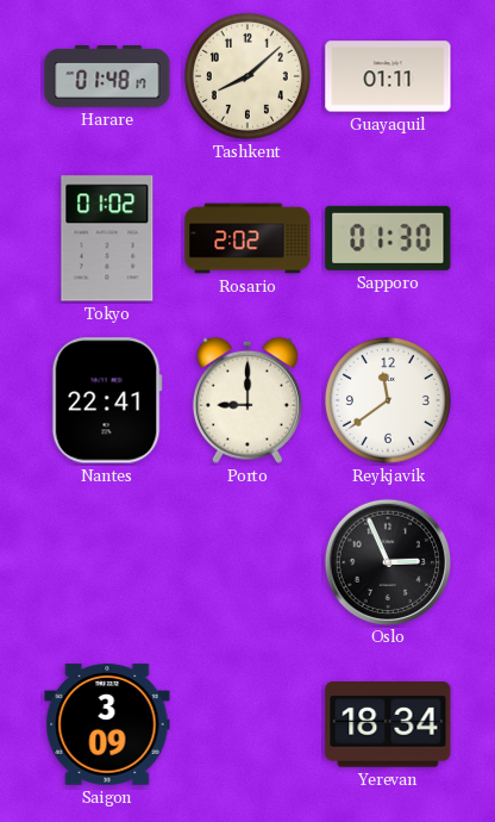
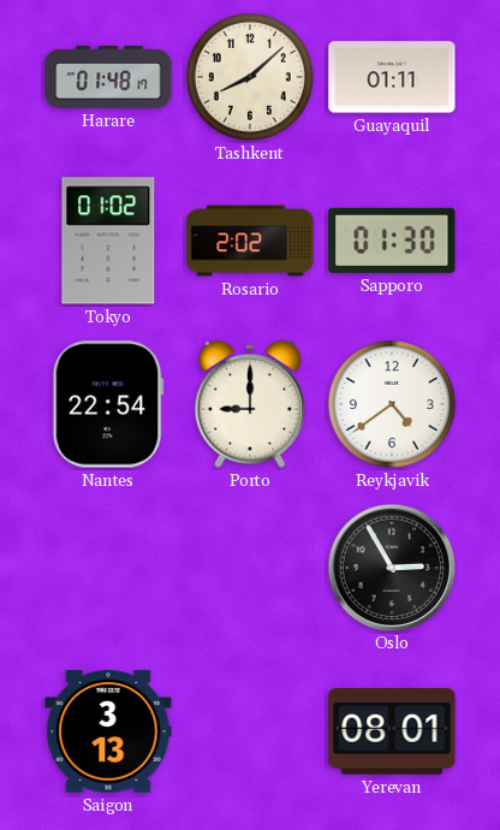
Nantes: 22:41 -> 22:54
Reykjavik: 11:39 -> 4:39
Oslo: 2:56 -> 2:55
Saigon: 3:09 -> 3:13
Yerevan: 18:34 -> 08:01
